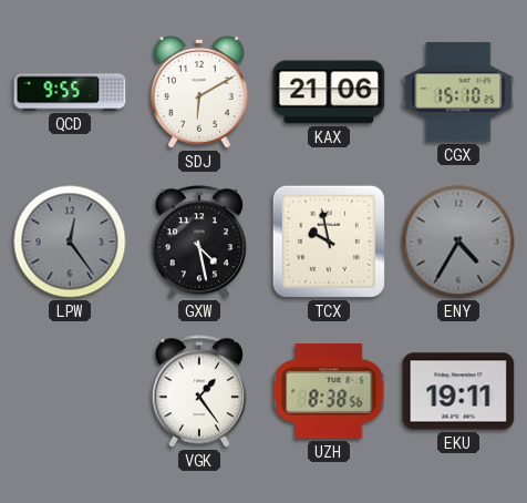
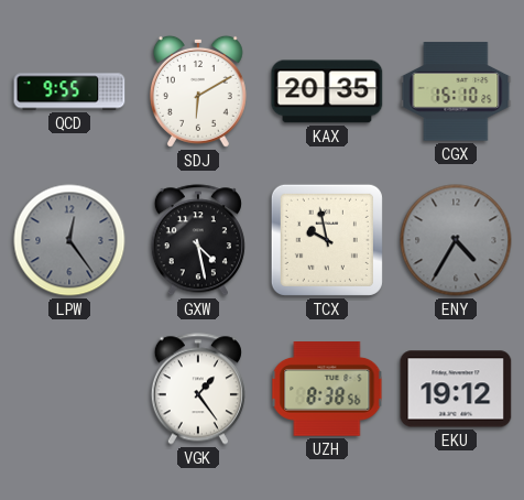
KAX: 21:06 -> 20:35
EKU: 19:11 -> 19:12
